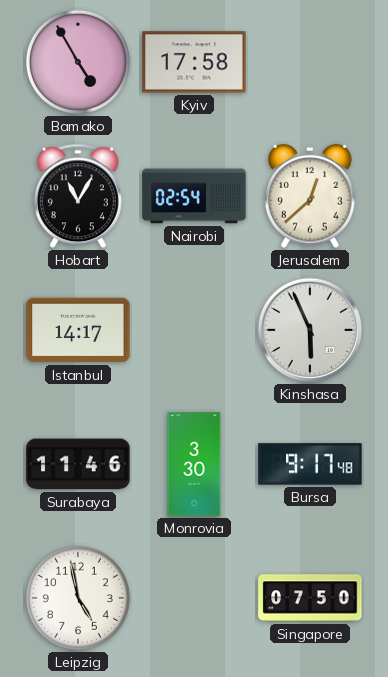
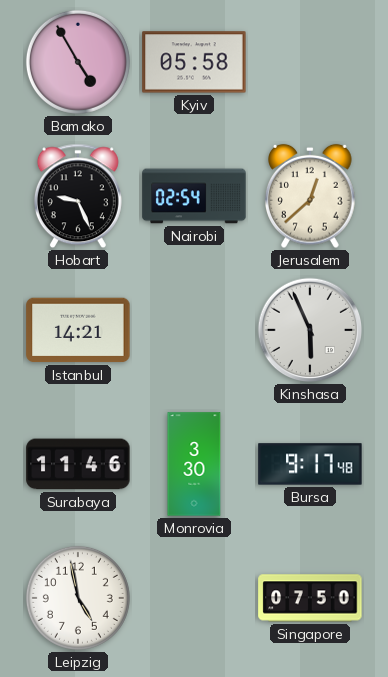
Kyiv: 17:58 -> 05:58
Hobart: 11:05 -> 9:26
Istanbul: 14:17 -> 14:21
